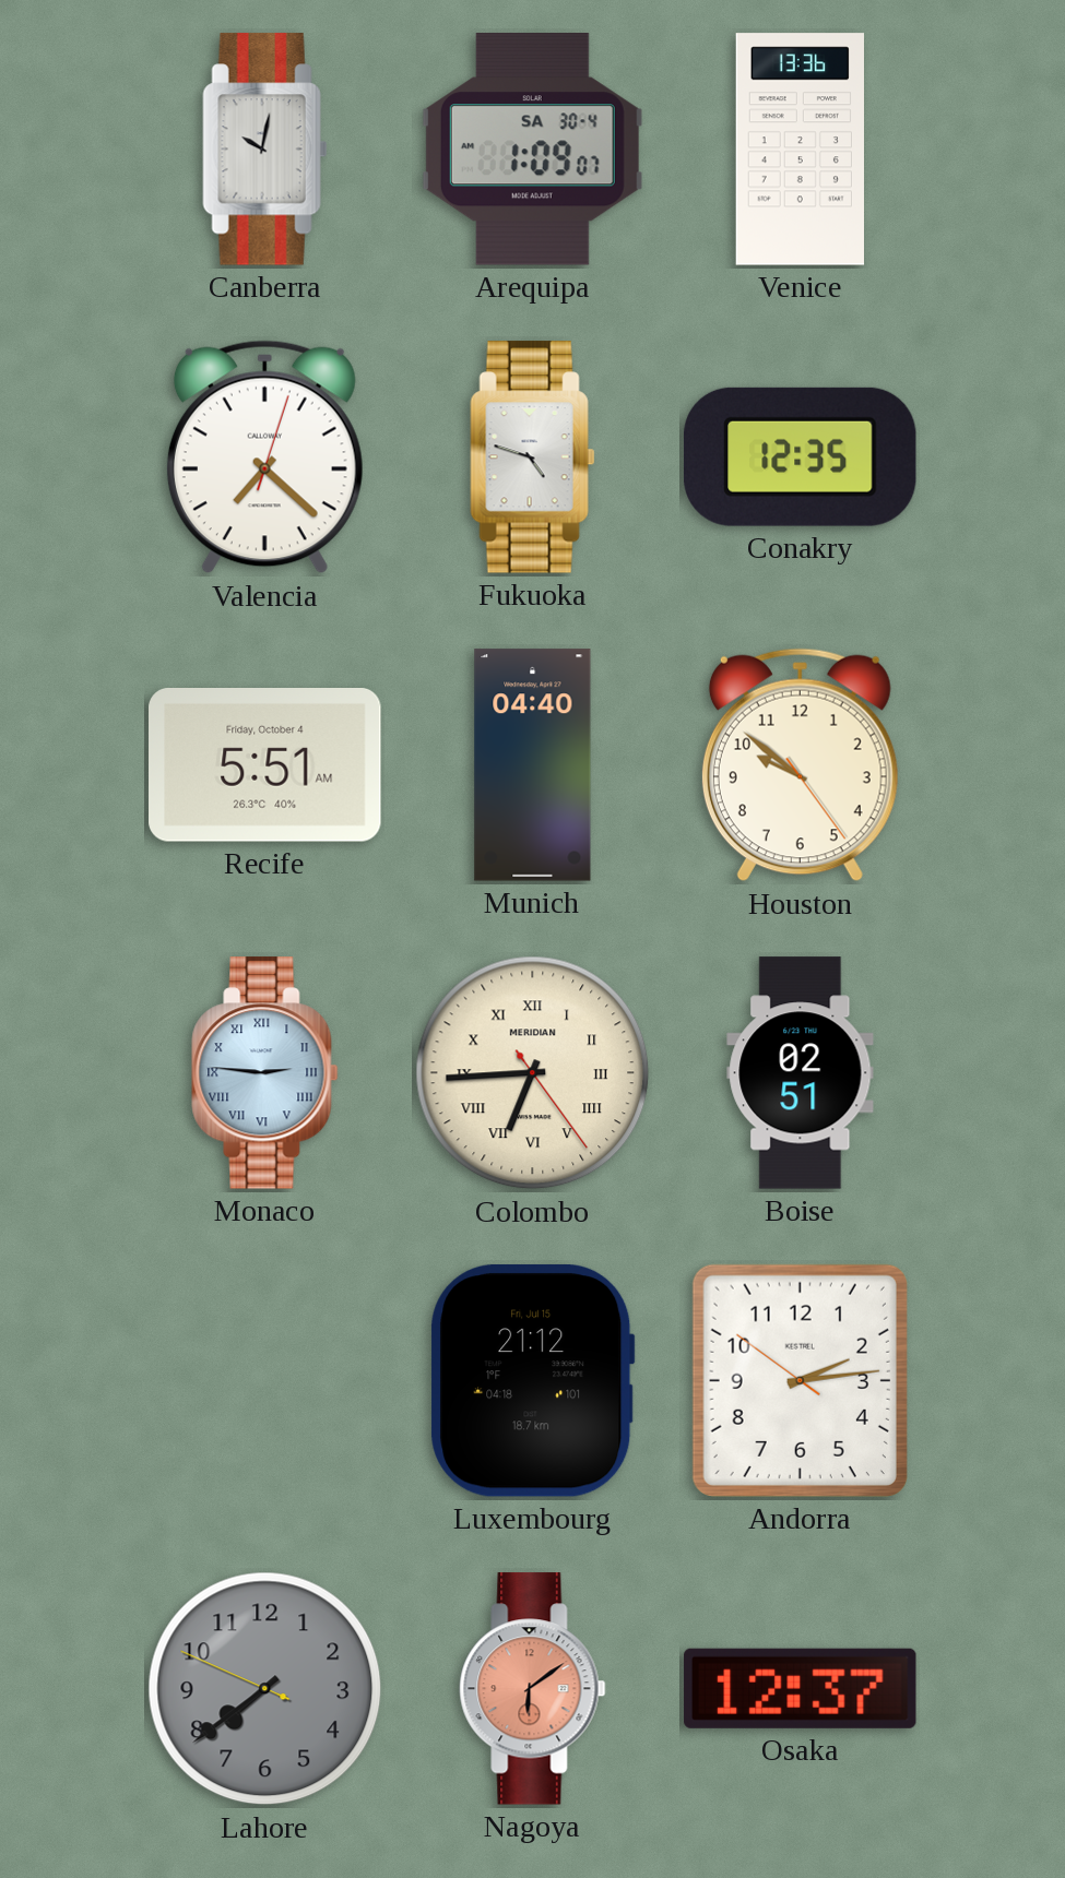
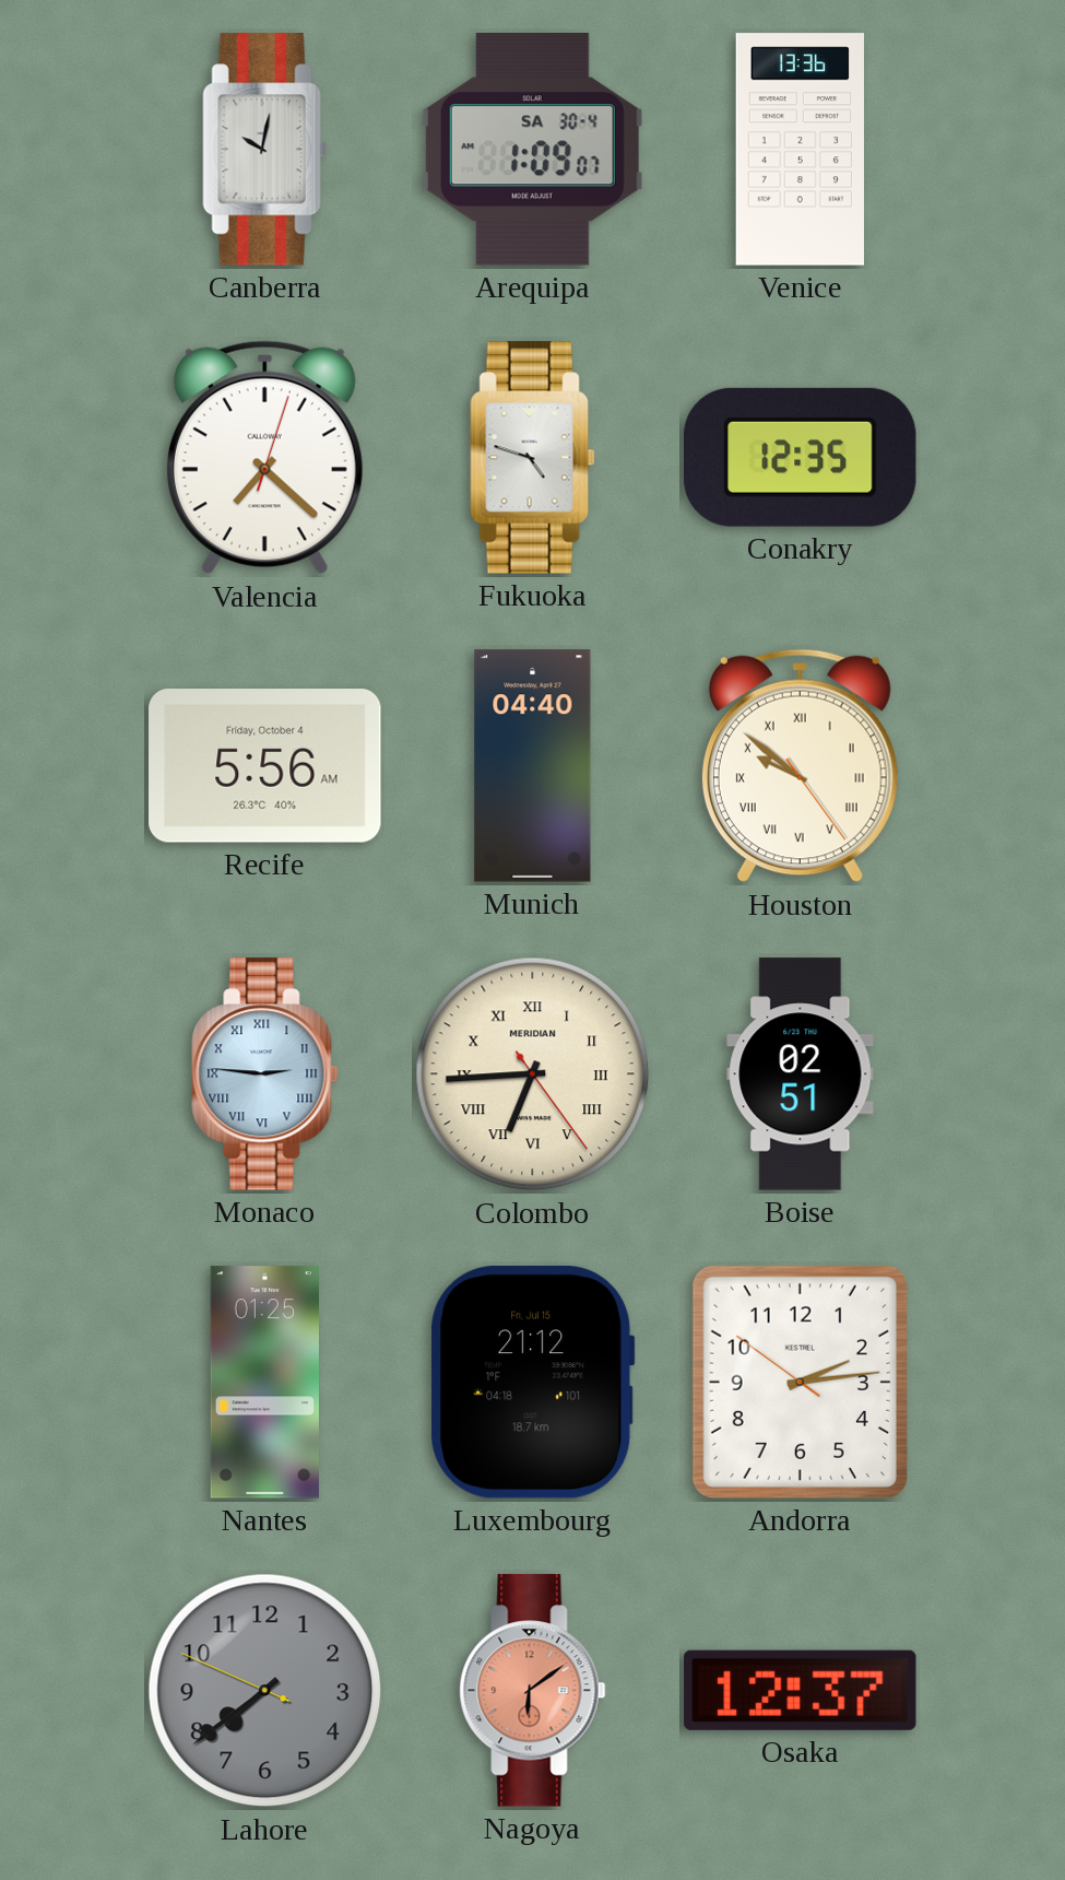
Recife: 5:51 -> 5:56
Houston numerals: Arabic -> Roman
Nantes: none -> 01:25
